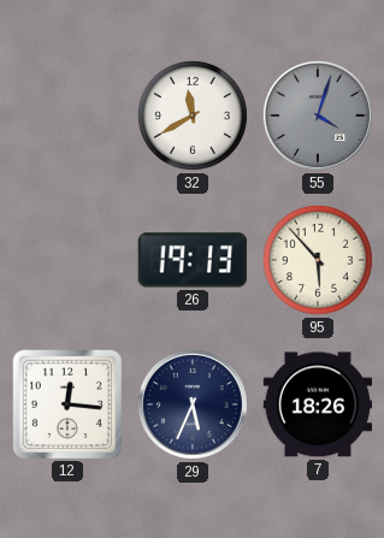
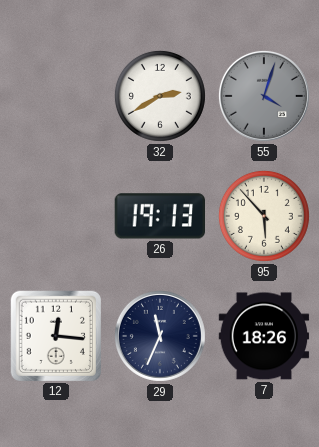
32: 11:40 -> 2:40
29: 5:34 -> 11:34
